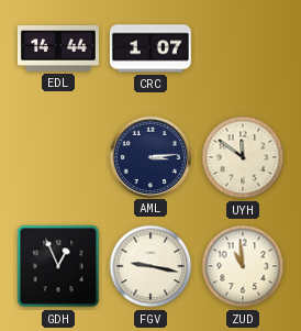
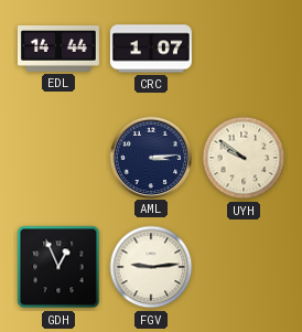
UYH: 11:51 -> 9:51
FGV: 9:17 -> 9:14
ZUD: 10:59 -> none
